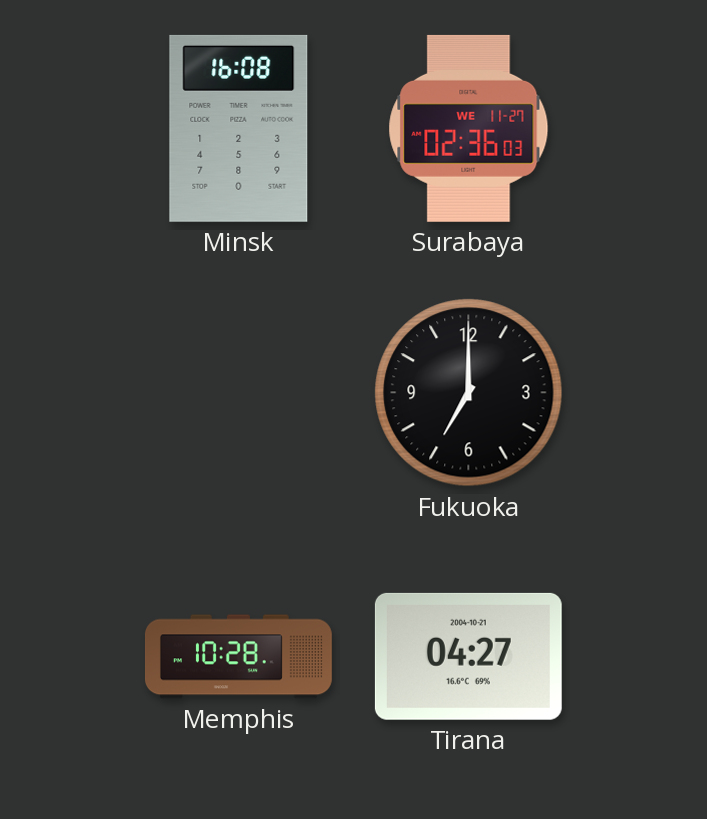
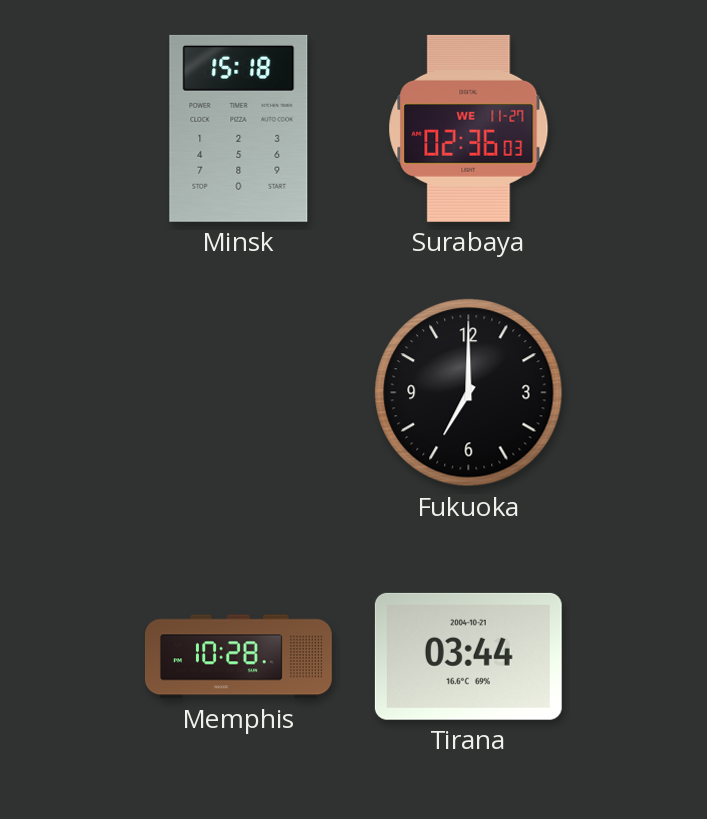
Minsk: 16:08 -> 15:18
Tirana: 04:27 -> 03:44
